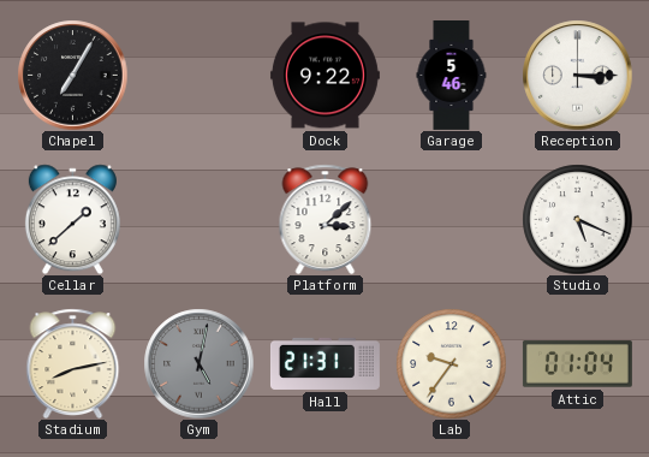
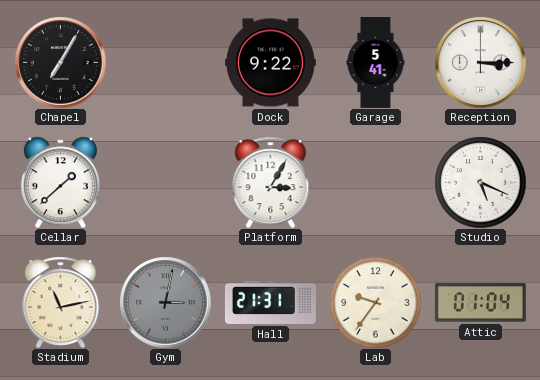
Garage: 5:46 -> 5:41
Platform: 3:08 -> 3:05
Stadium: 8:13 -> 11:13
Gym: 5:02 -> 3:02
